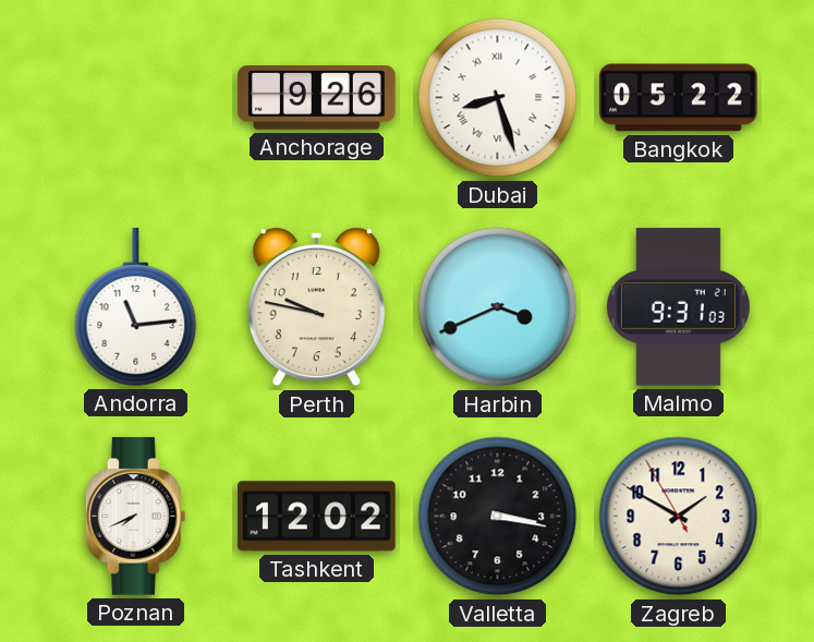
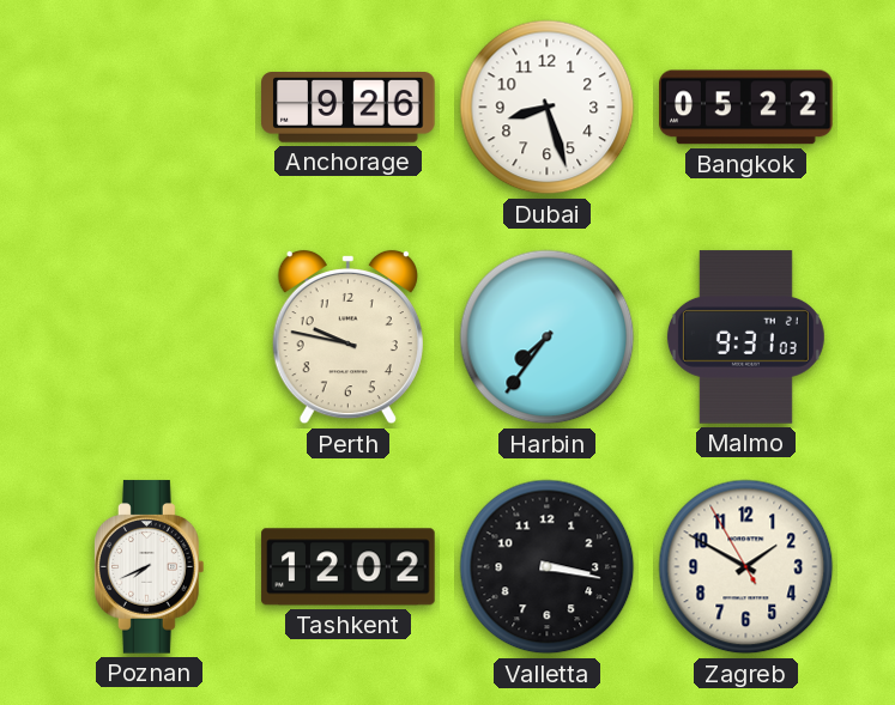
Dubai numerals: Roman -> Arabic
Andorra: 11:14 -> none
Harbin: 3:41 -> 7:36
